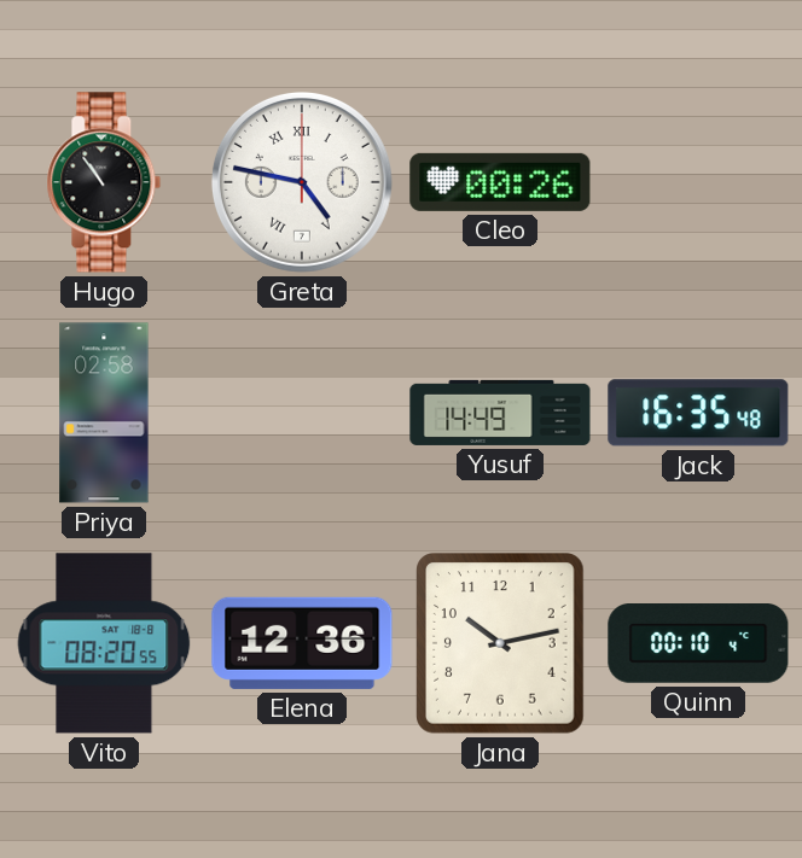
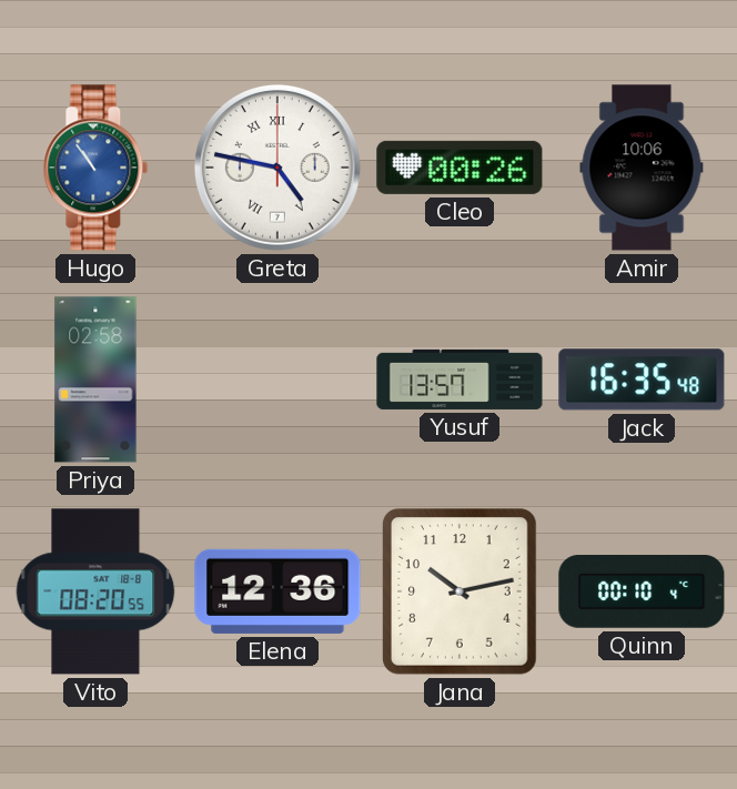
Hugo dial: black -> blue
Amir: none -> 10:06
Yusuf: 14:49 -> 13:57
